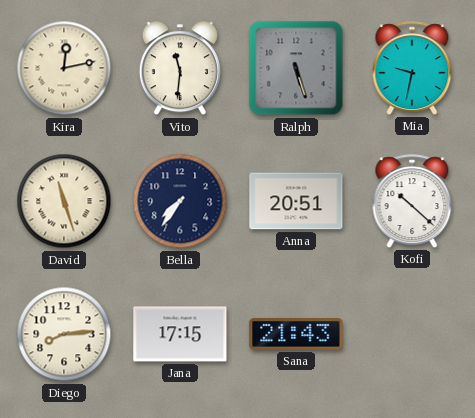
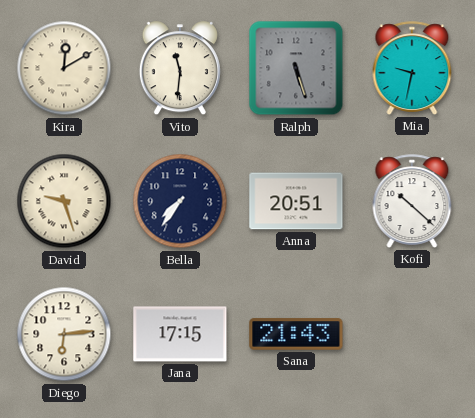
Kira: 12:13 -> 12:10
David: 11:27 -> 9:27
Diego: 8:14 -> 6:14
